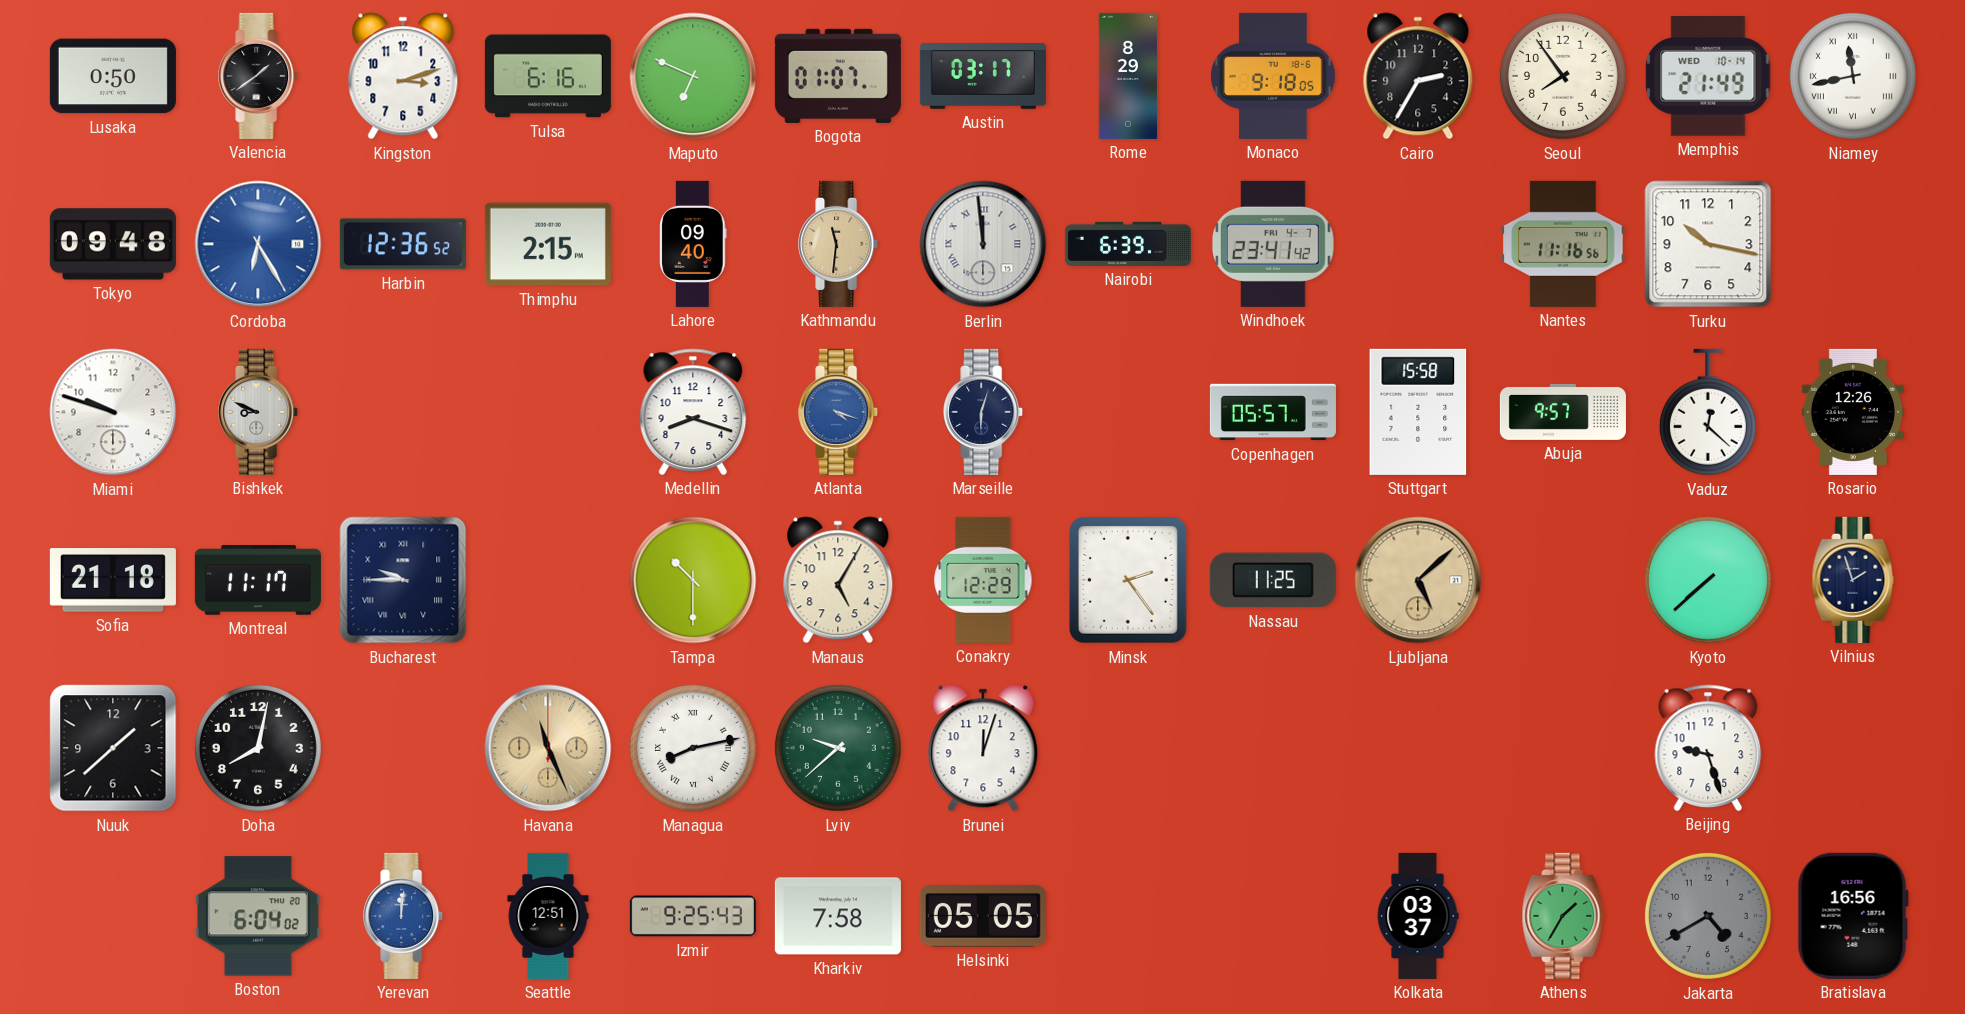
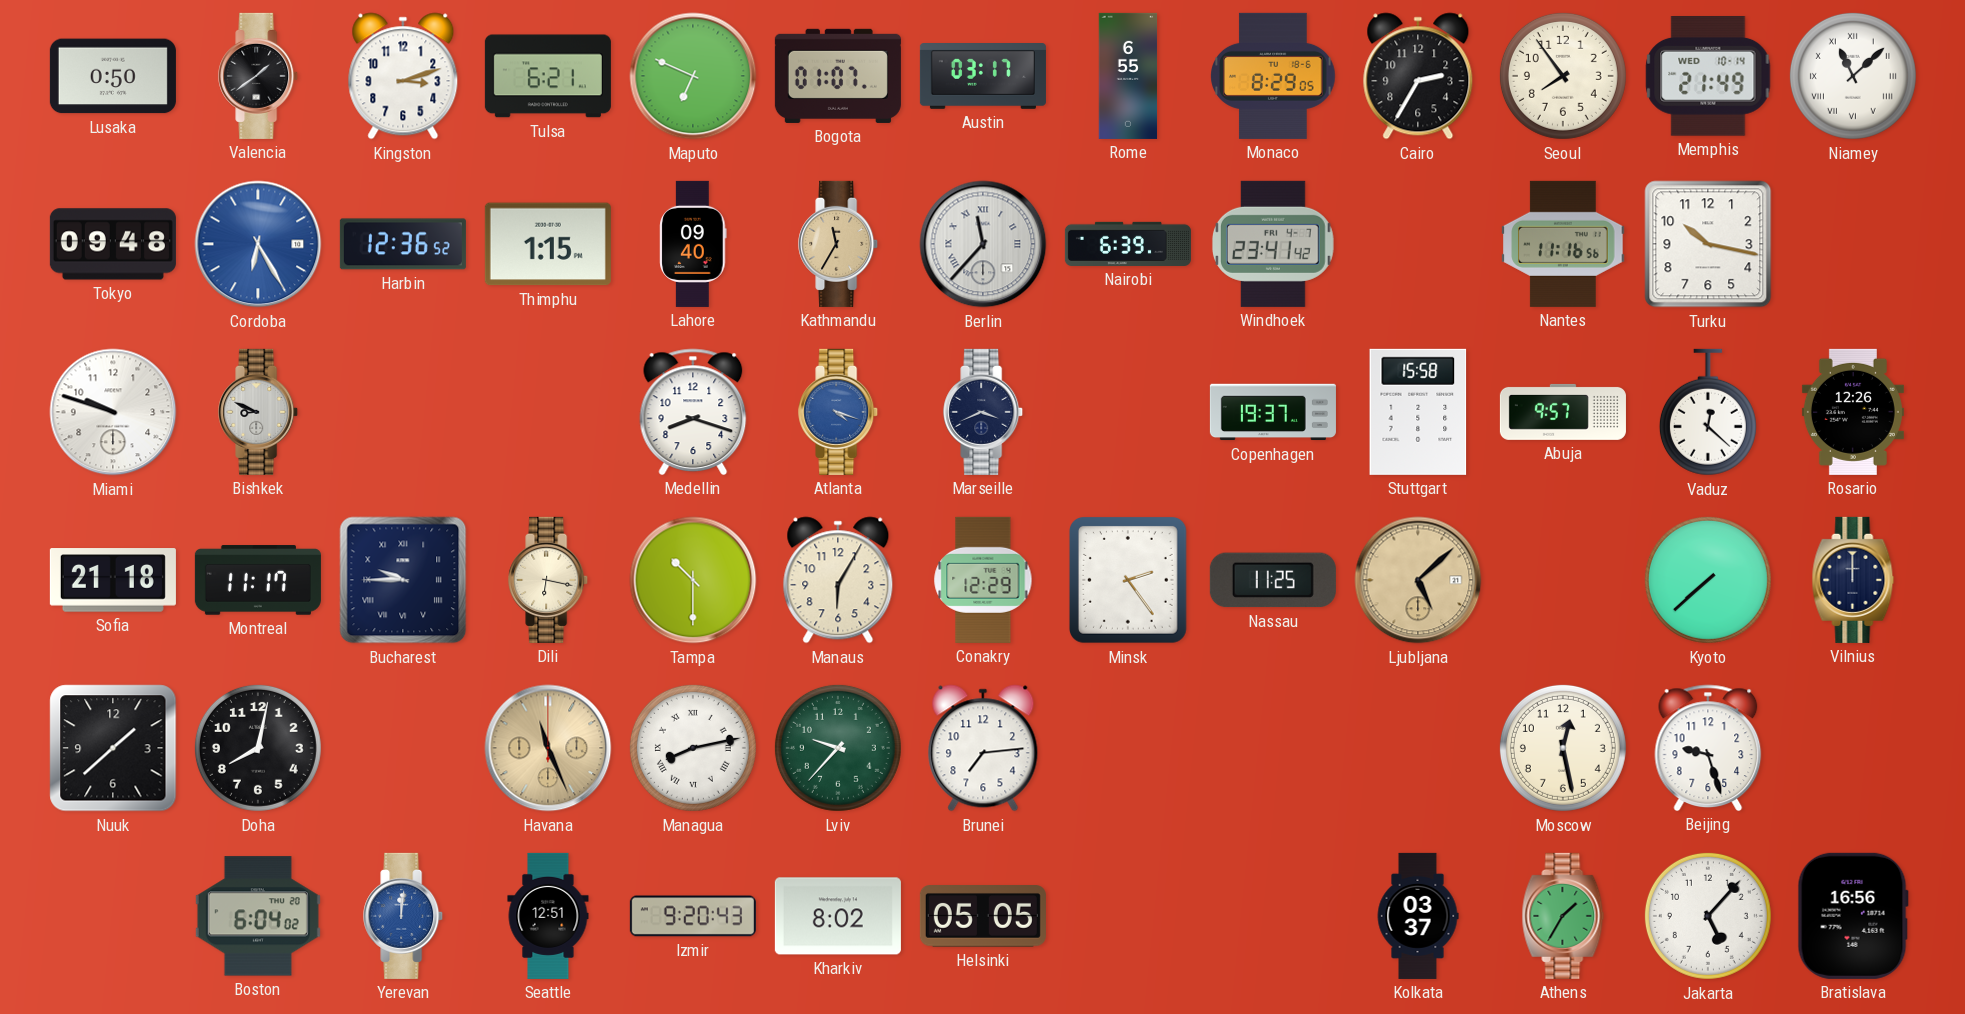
Tulsa: 6:16 -> 6:21
Rome: 8:29 -> 6:55
Monaco: 9:18 -> 8:29
Niamey: 11:43 -> 11:08
Thimphu: 2:15 -> 1:15
Kathmandu: 11:31 -> 11:35
Berlin: 11:59 -> 11:37
Marseille: 6:03 -> 3:41
Copenhagen: 05:57 -> 19:37
Dili: none -> 6:17
Manaus: 5:05 -> 6:05
Vilnius: 1:57 -> 12:00
Lviv: 9:38 -> 9:37
Brunei: 12:03 -> 7:14
Moscow: none -> 12:28
Izmir: 9:25 -> 9:20
Kharkiv: 7:58 -> 8:02
Jakarta: 4:40 -> 5:07
Jakarta dial: grey -> white
